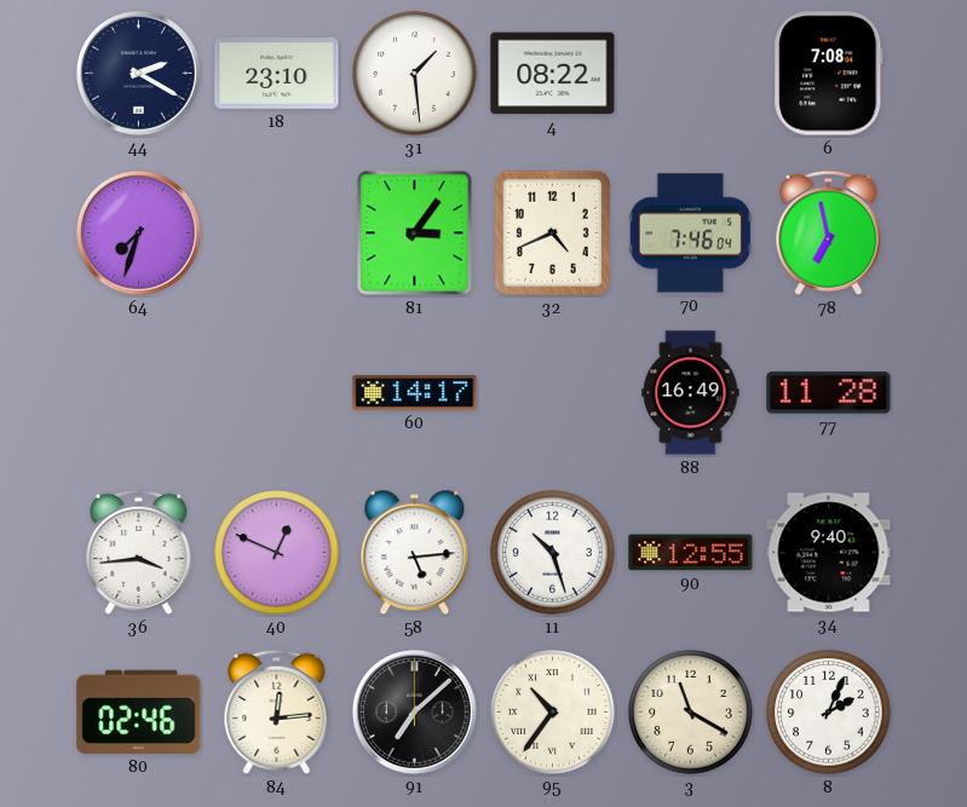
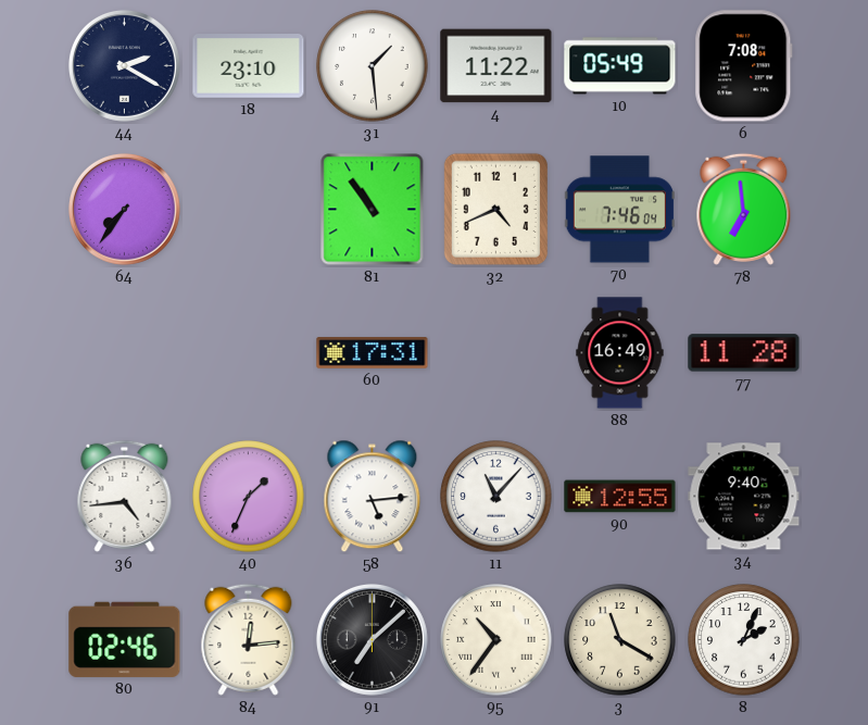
4: 08:22 -> 11:22
10: none -> 05:49
64: 7:33 -> 7:36
81: 3:06 -> 10:54
78: 6:58 -> 6:59
60: 14:17 -> 17:31
36: 3:44 -> 4:44
40: 12:49 -> 1:34
11: 10:27 -> 11:07
